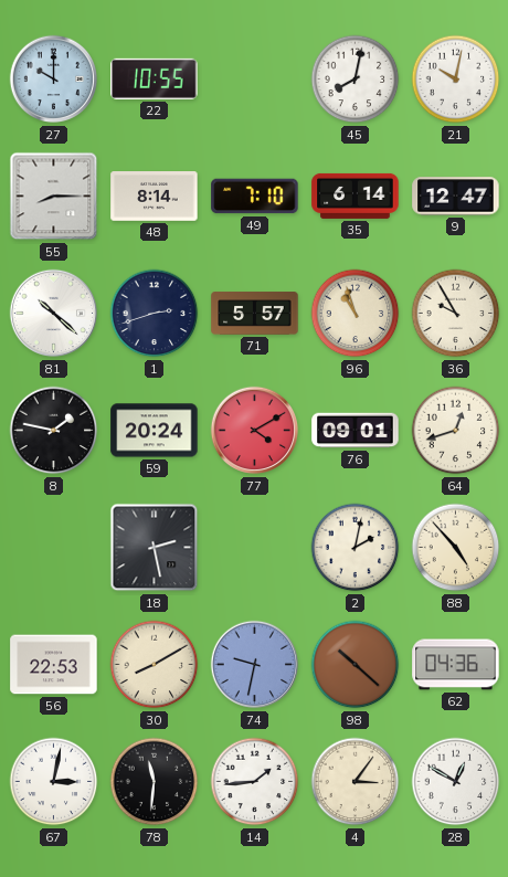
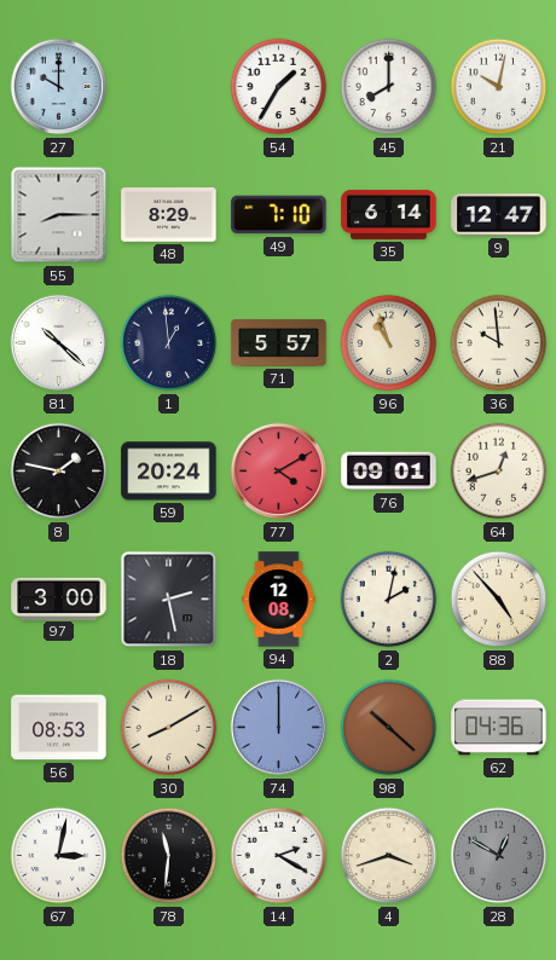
22: 10:55 -> none
54: none -> 1:35
45: 8:02 -> 8:00
48: 8:14 -> 8:29
1: 2:42 -> 12:59
36: 9:55 -> 9:59
97: none -> 3:00
94: none -> 12:08
56: 22:53 -> 08:53
74: 9:32 -> 12:00
14: 1:44 -> 2:20
4: 3:06 -> 3:42
28 dial: white -> grey
